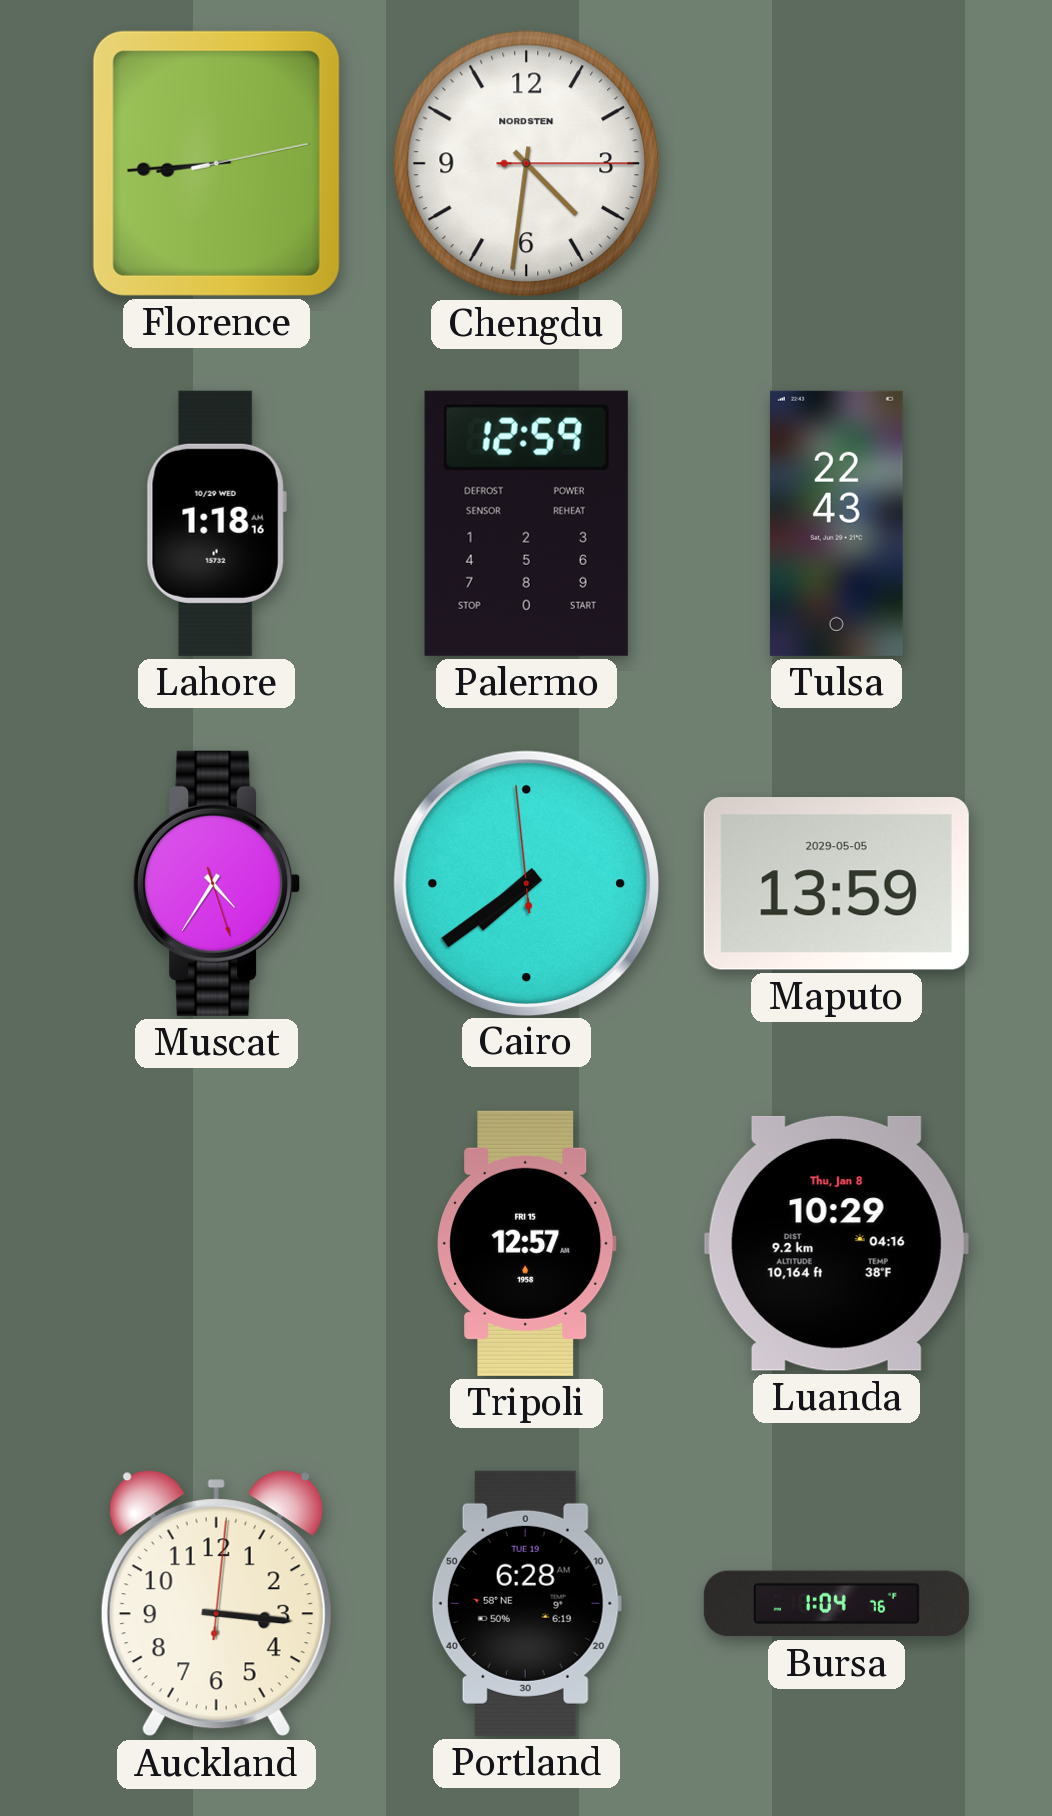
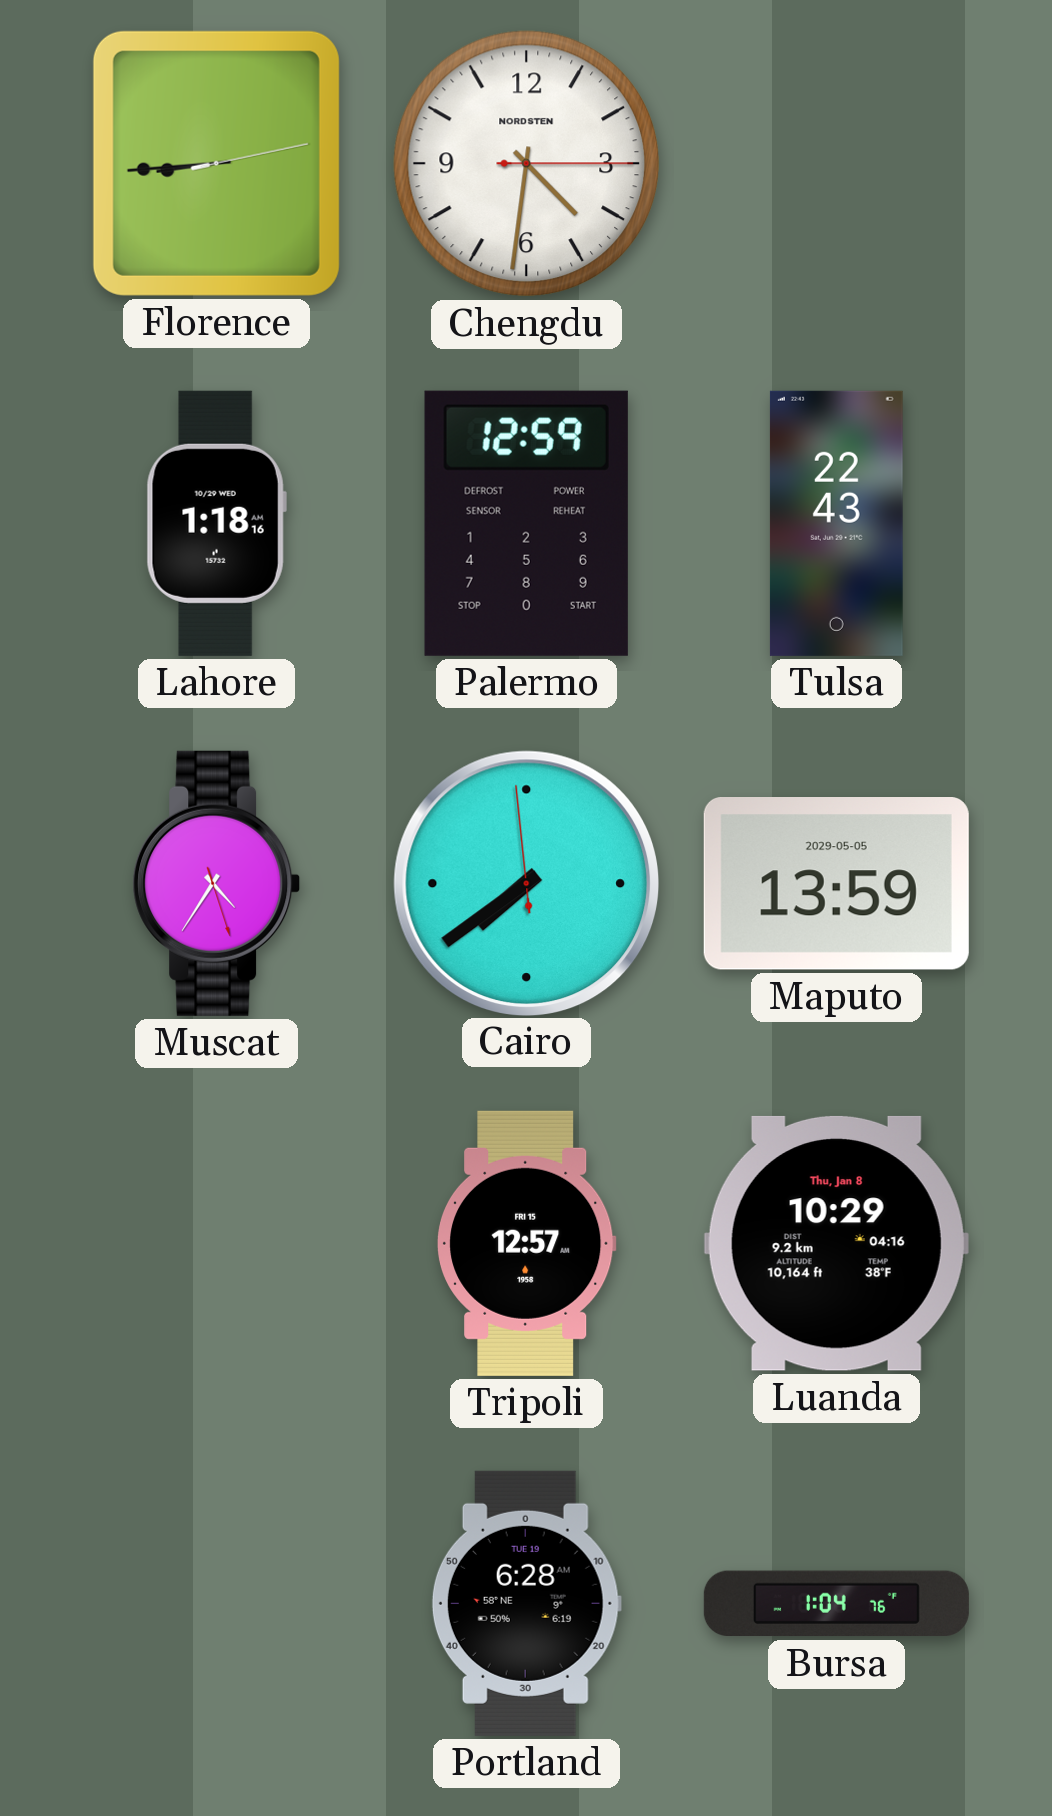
Auckland: 3:16 -> none
